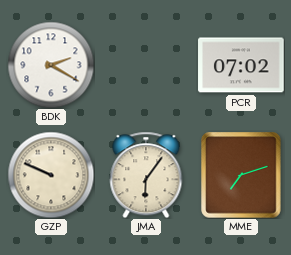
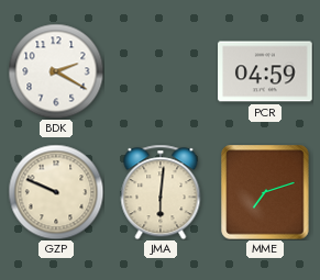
PCR: 07:02 -> 04:59
JMA: 6:06 -> 6:01
